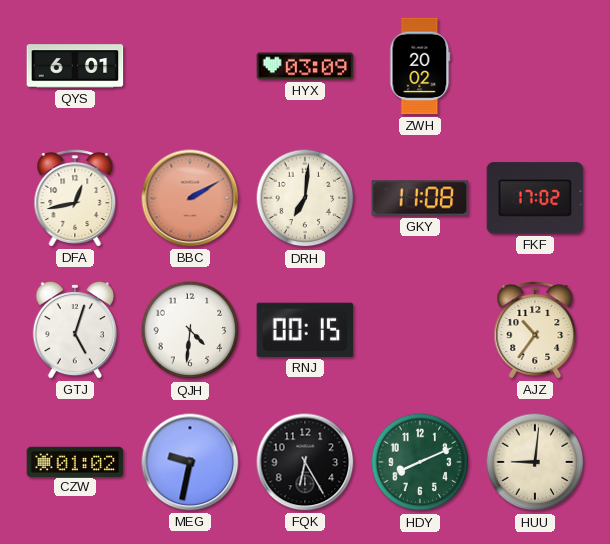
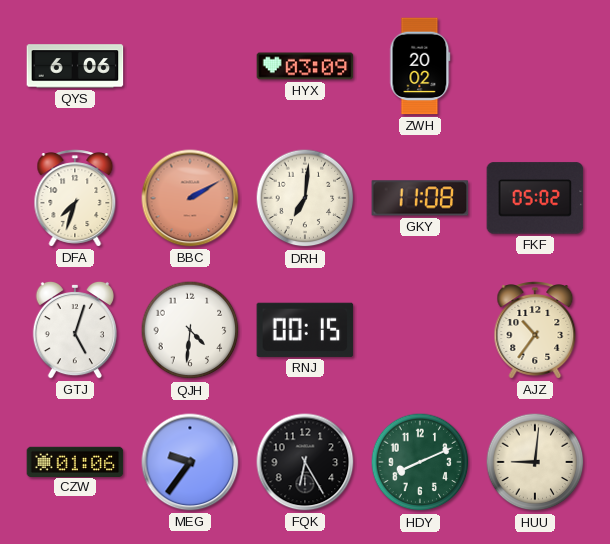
QYS: 6:01 -> 6:06
DFA: 12:43 -> 7:33
FKF: 17:02 -> 05:02
CZW: 01:02 -> 01:06
MEG: 9:32 -> 9:36
